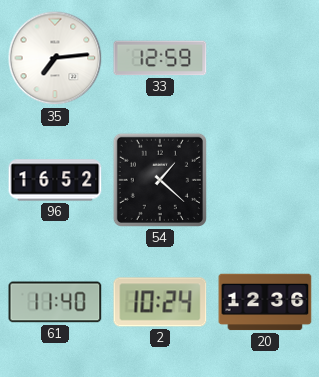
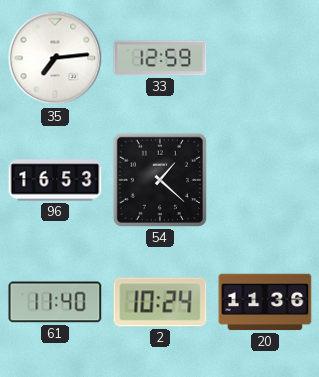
96: 16:52 -> 16:53
20: 12:36 -> 11:36
